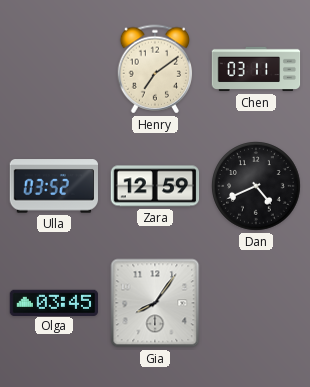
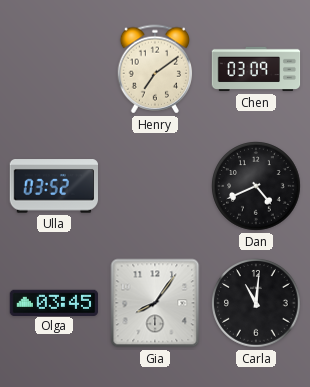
Chen: 03:11 -> 03:09
Zara: 12:59 -> none
Carla: none -> 11:01
